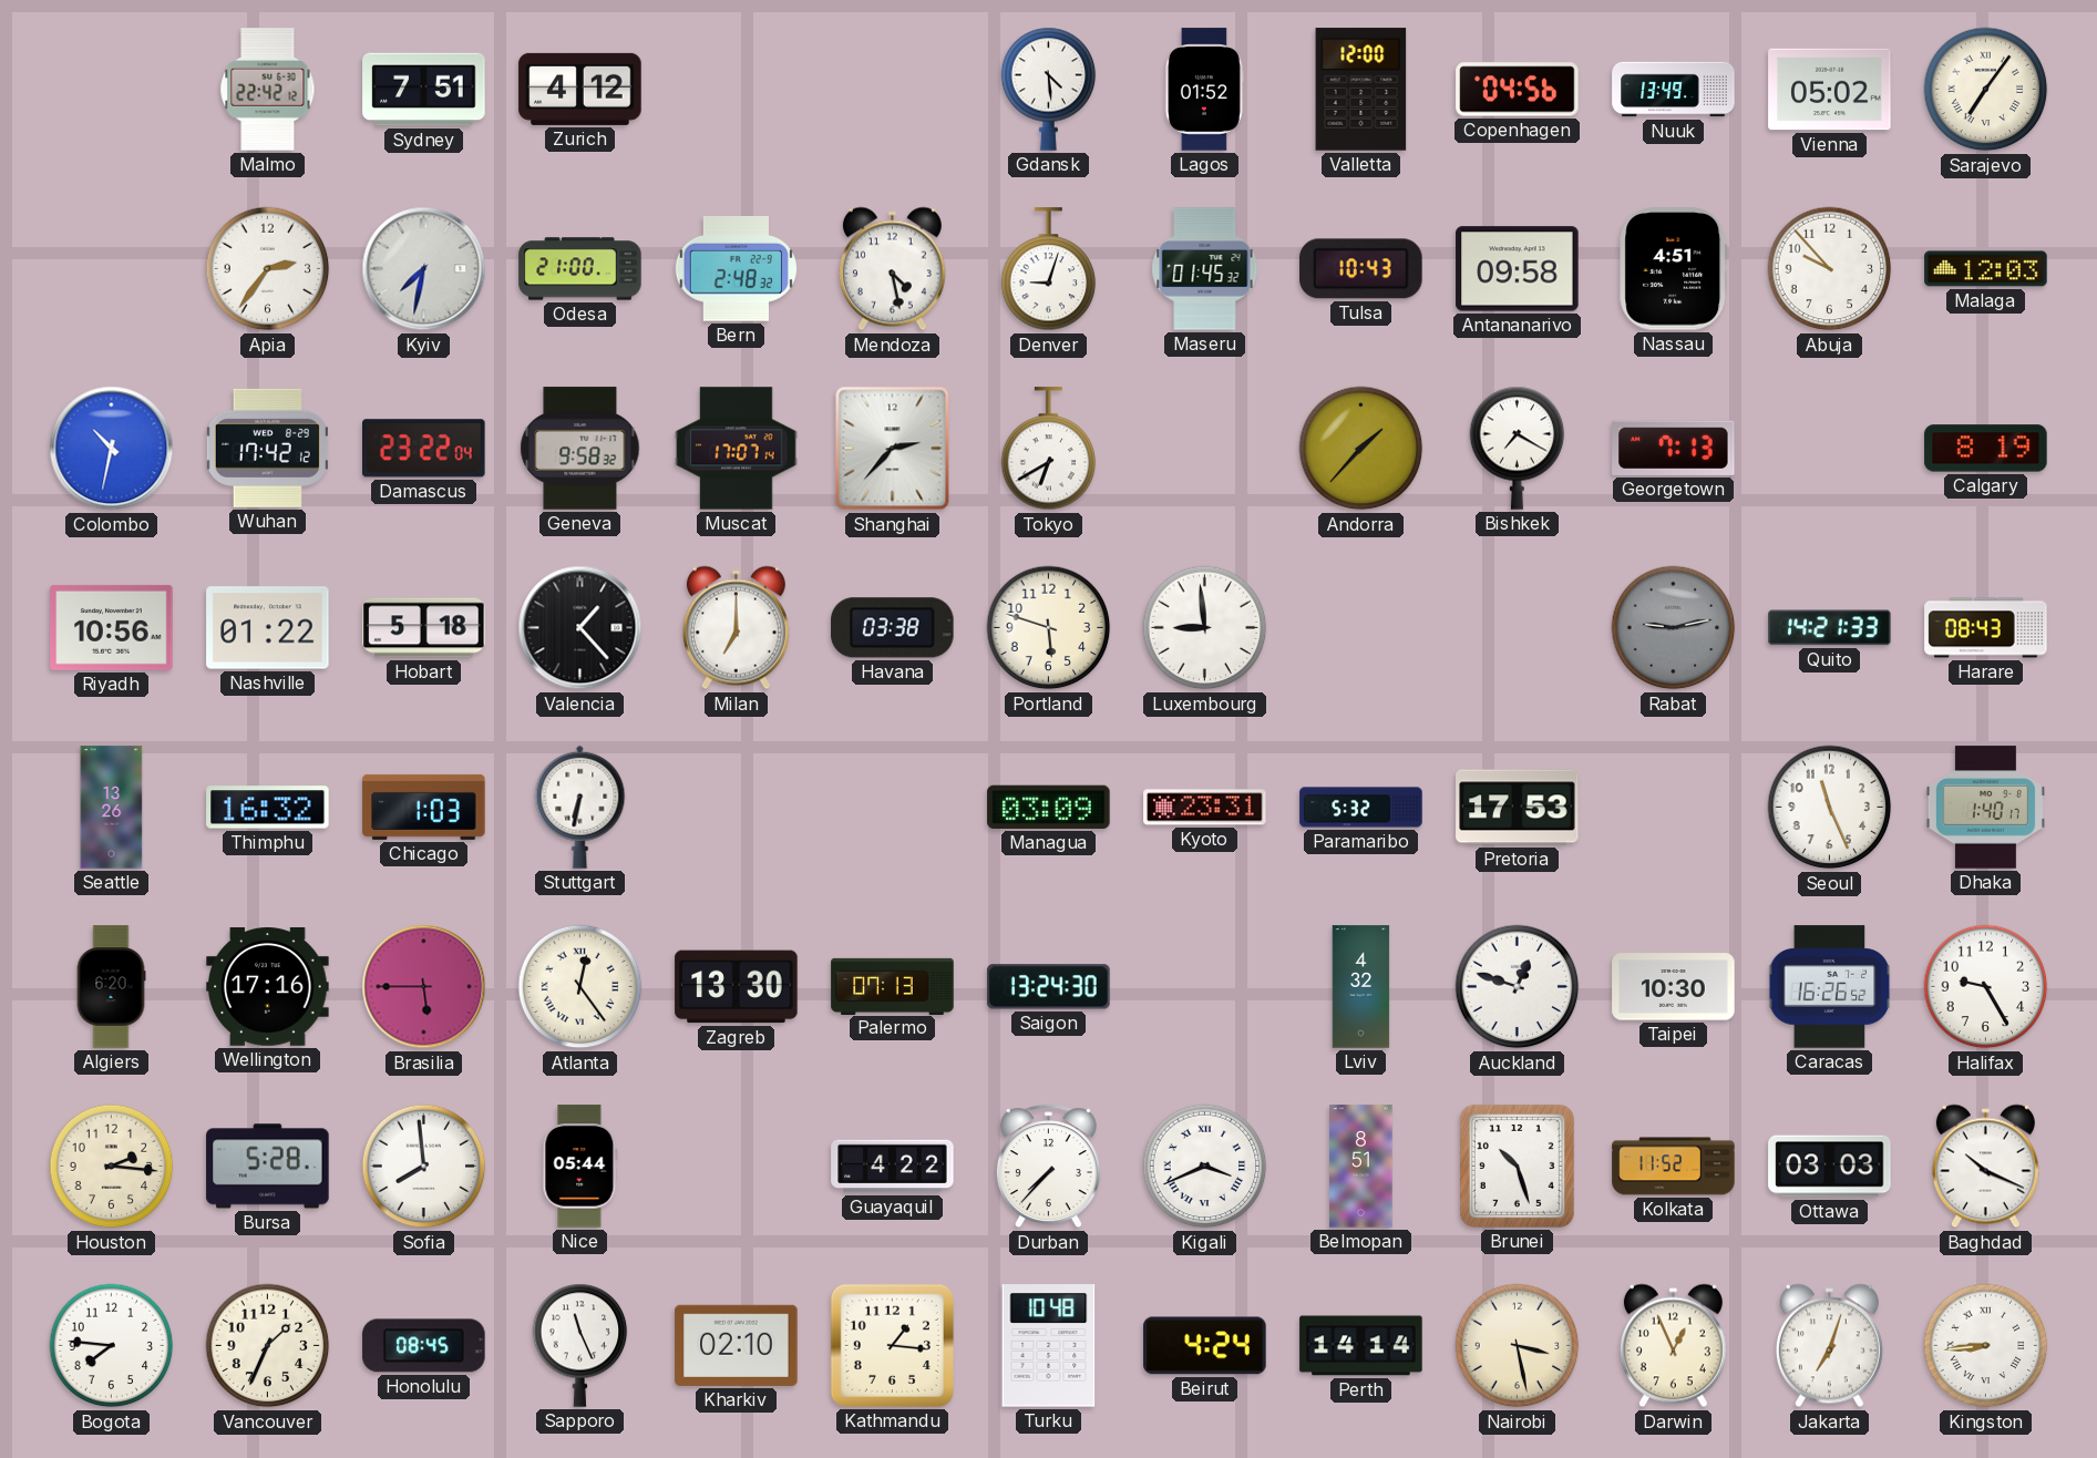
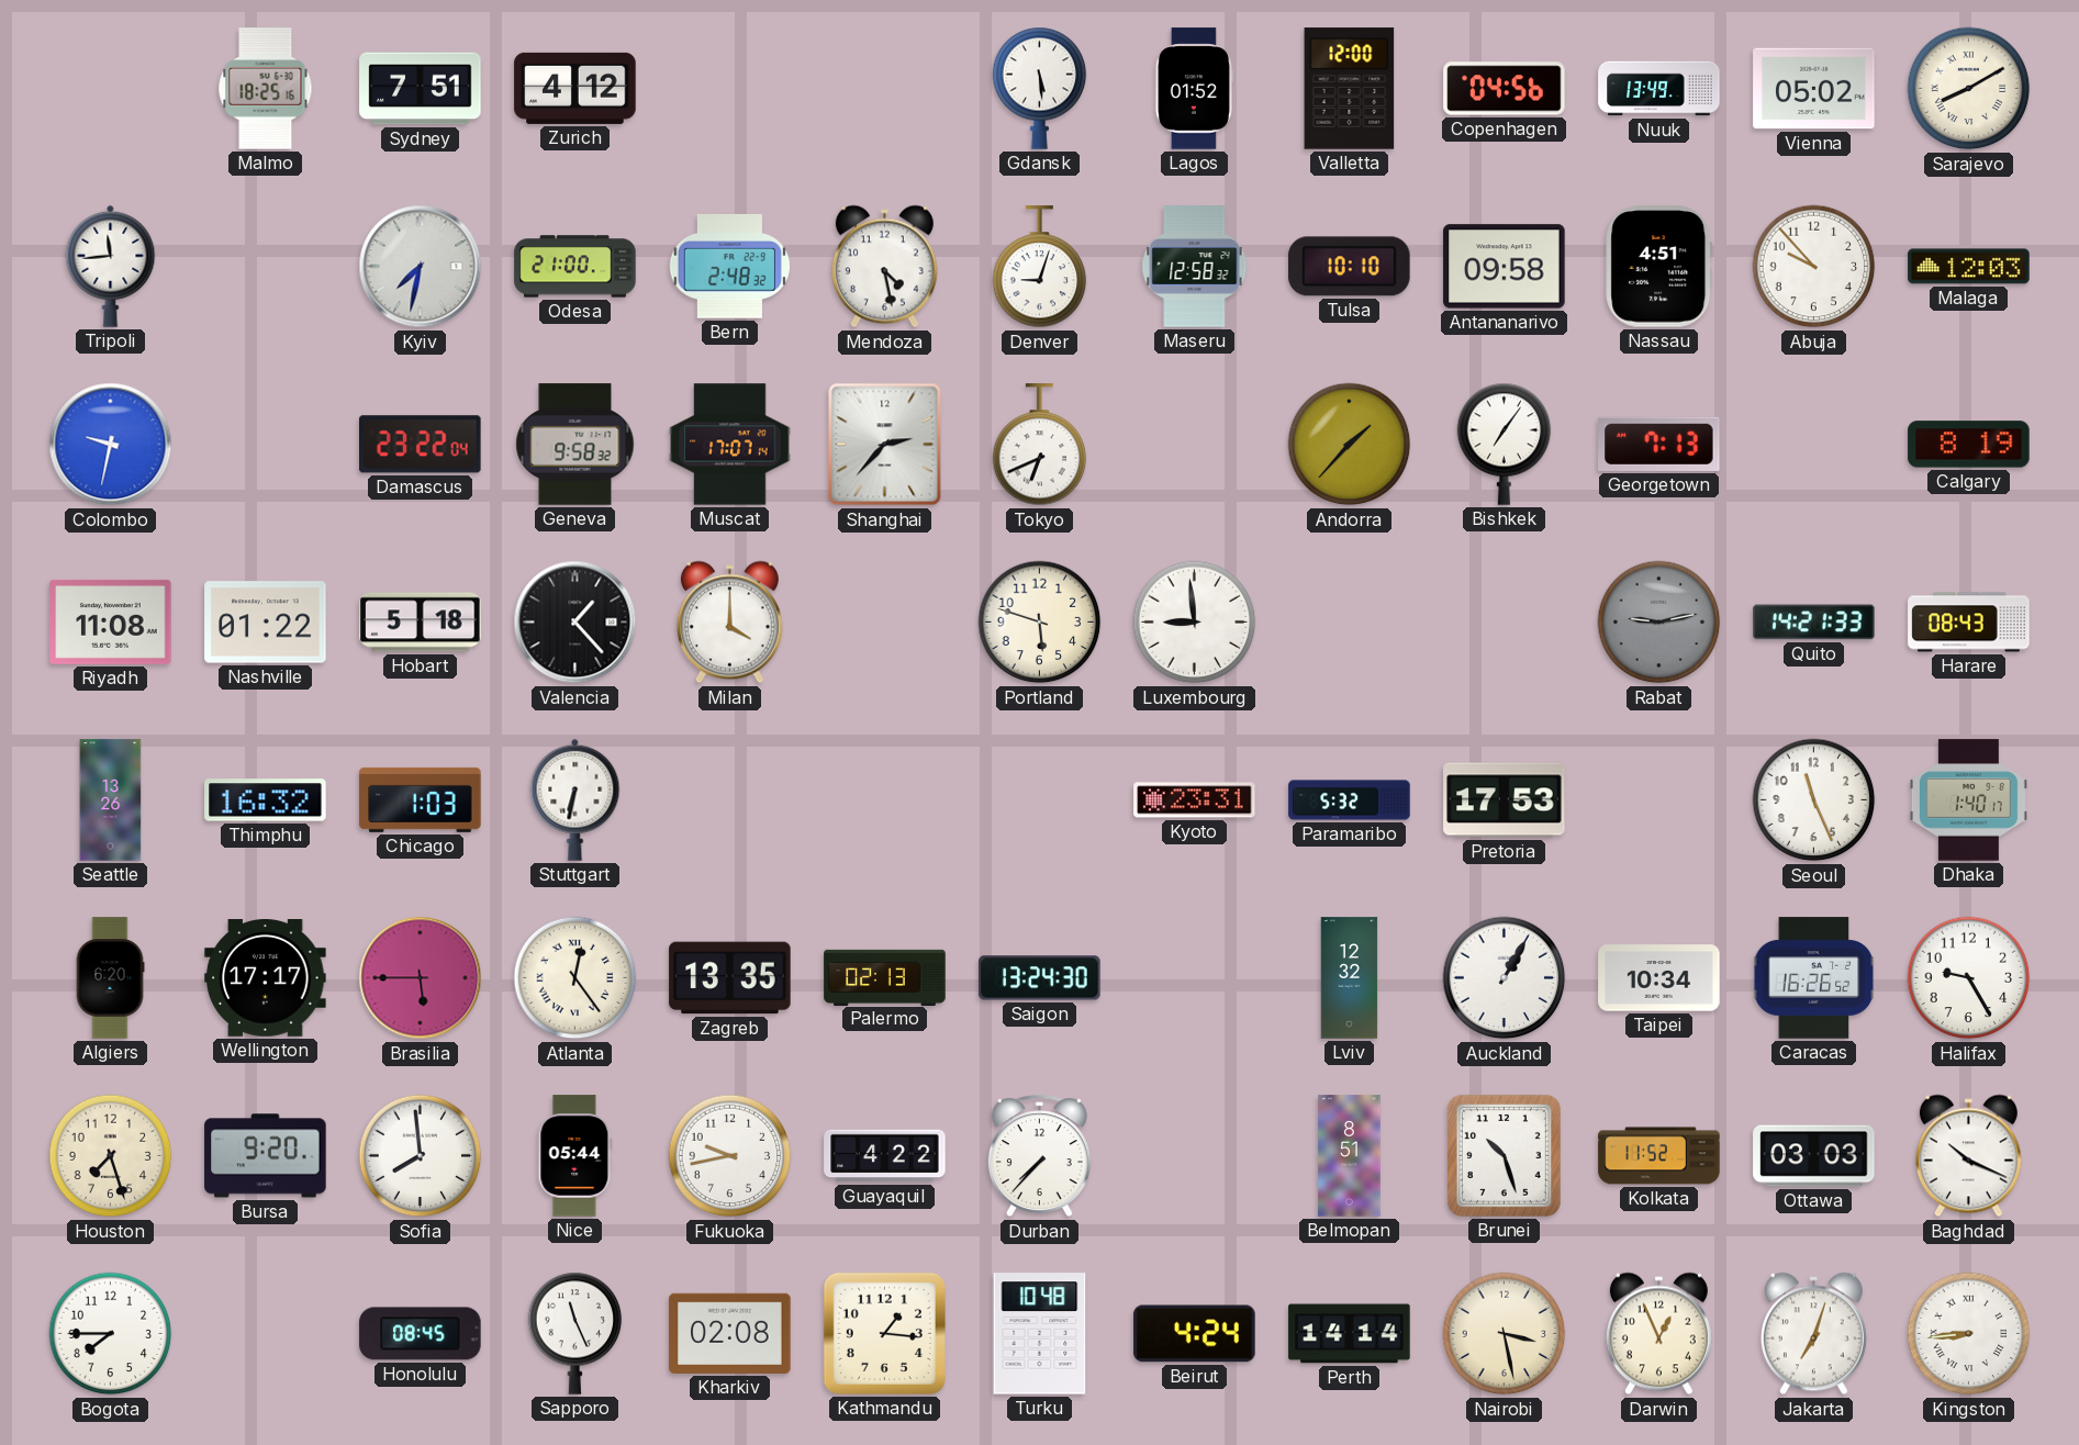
Malmo: 22:42 -> 18:25
Gdansk: 4:29 -> 5:29
Sarajevo: 7:06 -> 8:10
Tripoli: none -> 11:44
Apia: 2:36 -> none
Maseru: 01:45 -> 12:58
Tulsa: 10:43 -> 10:10
Colombo: 10:32 -> 9:32
Wuhan: 17:42 -> none
Tokyo: 6:40 -> 6:41
Bishkek: 7:20 -> 7:06
Riyadh: 10:56 -> 11:08
Milan: 7:00 -> 4:00
Havana: 03:38 -> none
Managua: 03:09 -> none
Wellington: 17:16 -> 17:17
Zagreb: 13:30 -> 13:35
Palermo: 07:13 -> 02:13
Lviv: 4:32 -> 12:32
Auckland: 12:48 -> 1:05
Taipei: 10:30 -> 10:34
Houston: 2:16 -> 7:27
Bursa: 5:28 -> 9:20
Fukuoka: none -> 9:43
Kigali: 3:41 -> none
Bogota: 7:46 -> 7:45
Vancouver: 1:34 -> none
Kharkiv: 02:10 -> 02:08
